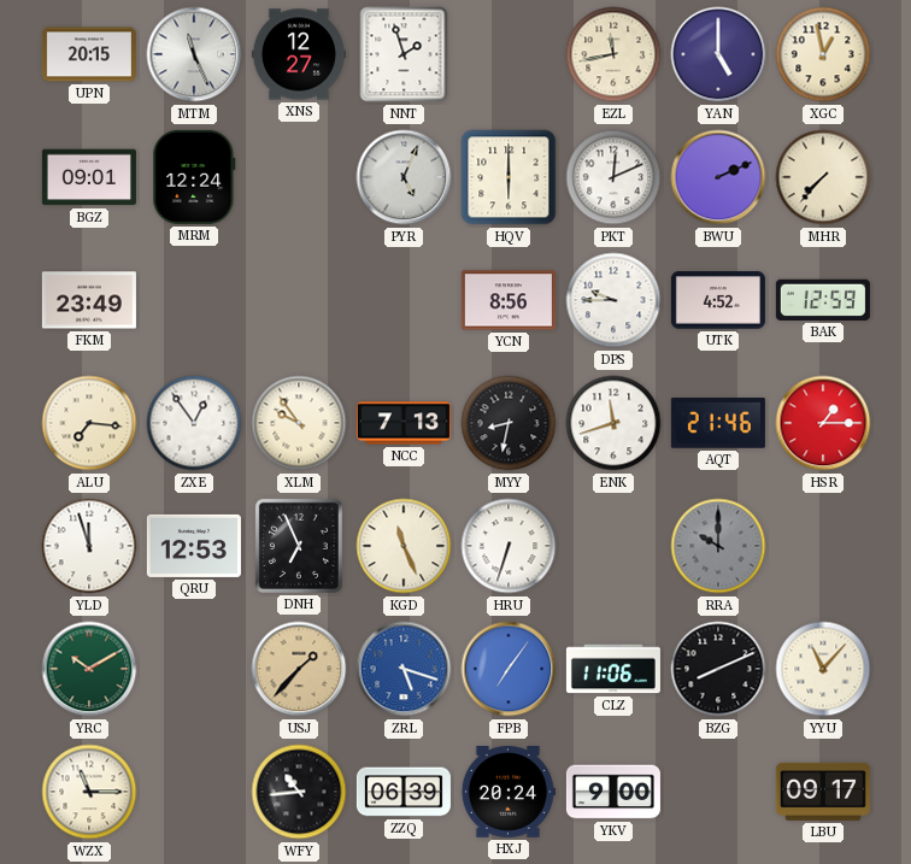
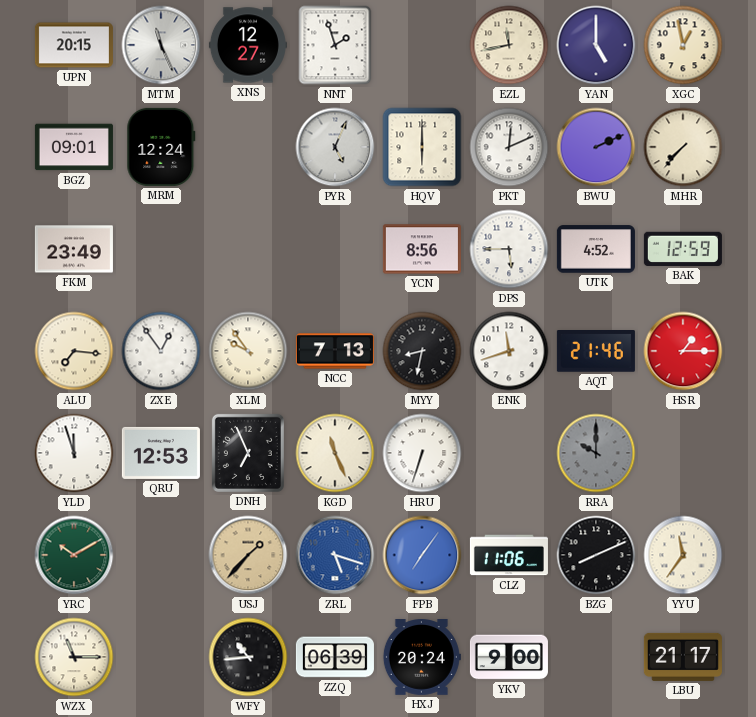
DPS: 9:45 -> 5:45
YYU: 11:07 -> 11:36
LBU: 09:17 -> 21:17
